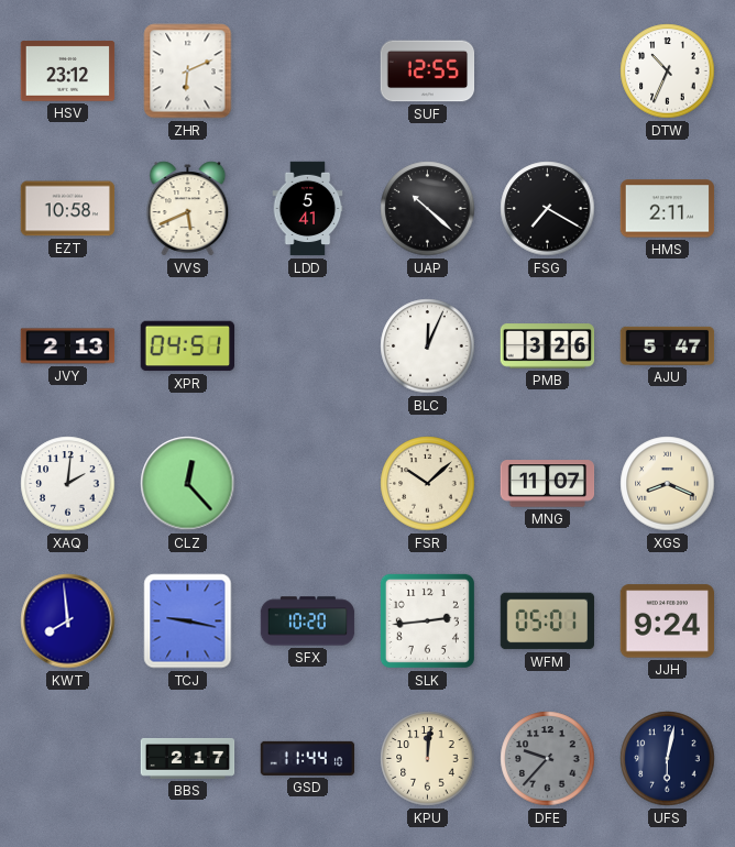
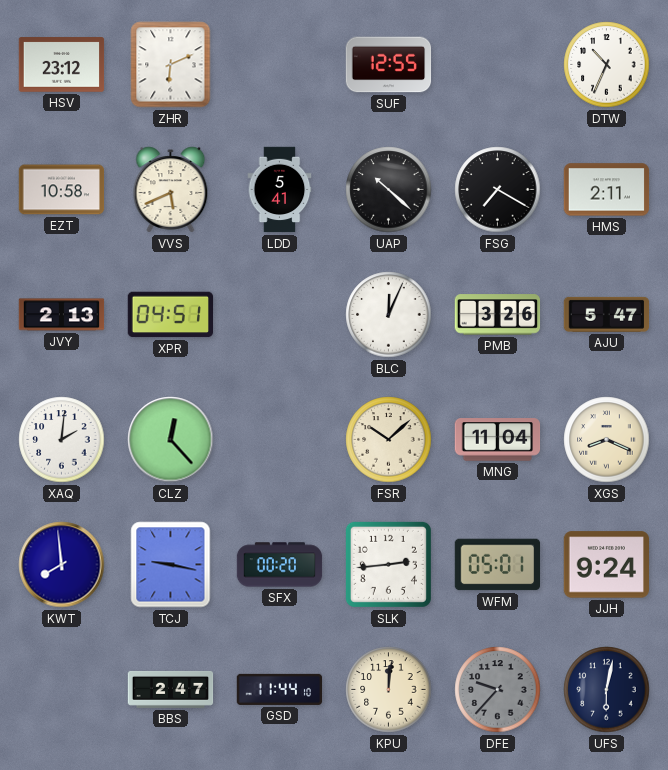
MNG: 11:07 -> 11:04
SFX: 10:20 -> 00:20
BBS: 2:17 -> 2:47
